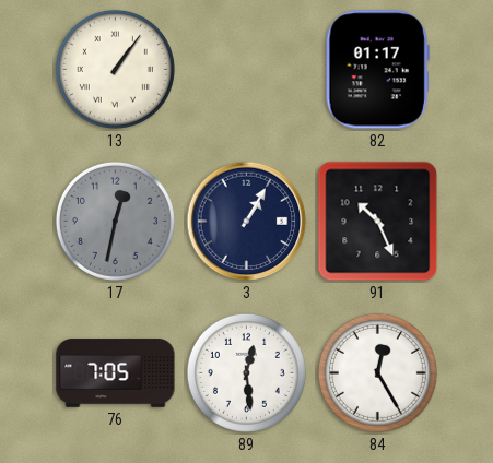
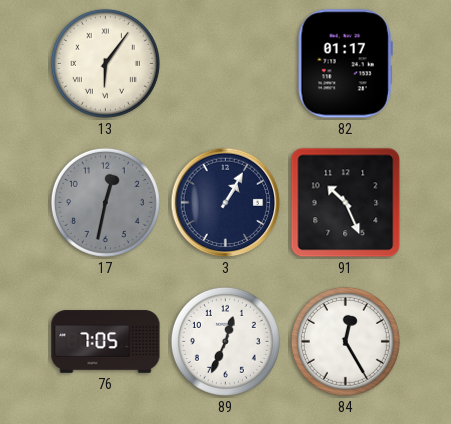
13: 1:06 -> 6:06
89: 12:29 -> 12:34
